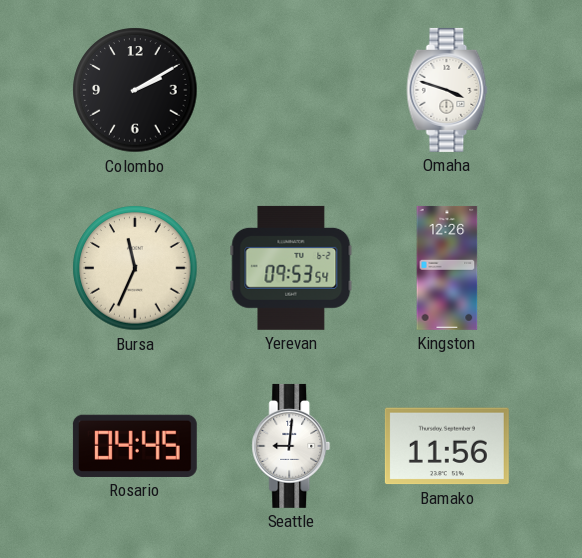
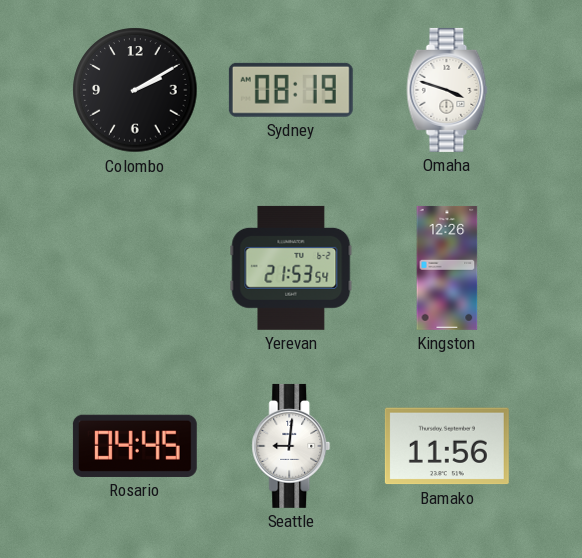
Sydney: none -> 08:19
Bursa: 11:34 -> none
Yerevan: 09:53 -> 21:53
